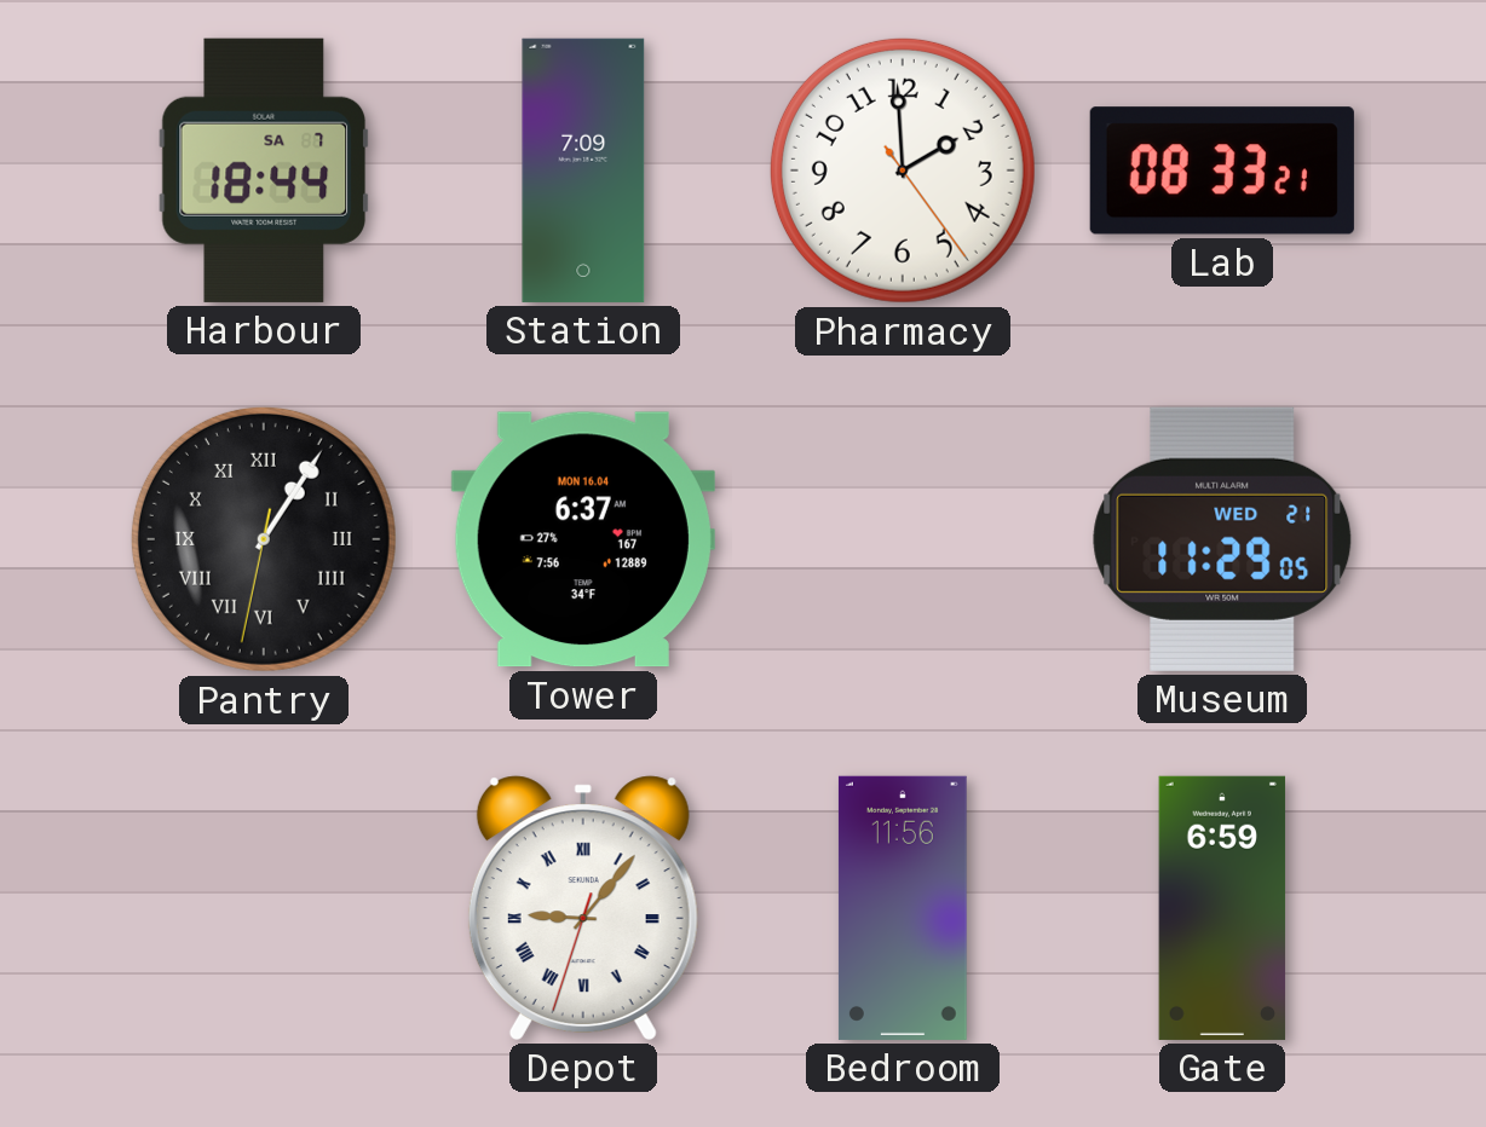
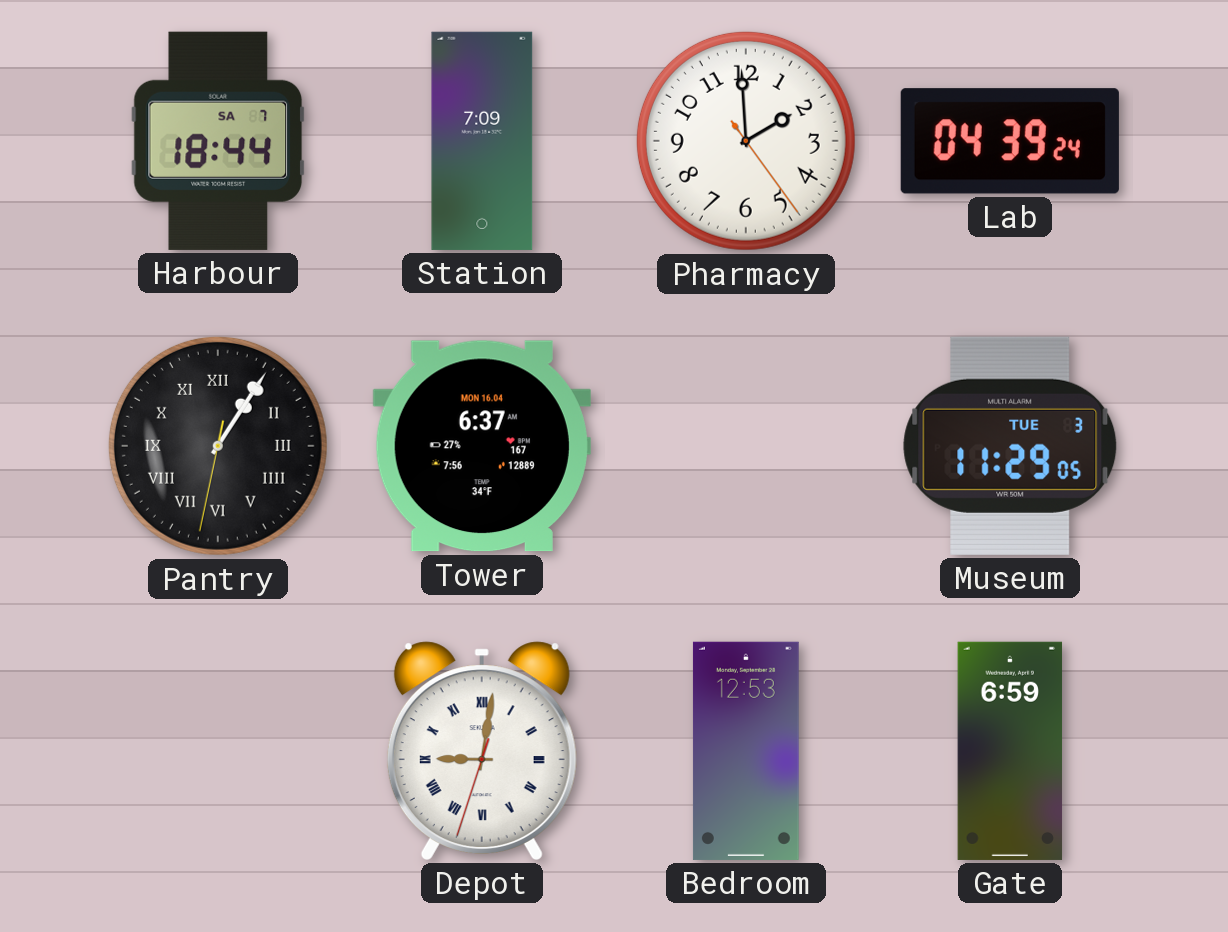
Lab: 08:33 -> 04:39
Museum date: WED 21 -> TUE 3
Depot: 9:06 -> 9:01
Bedroom: 11:56 -> 12:53
